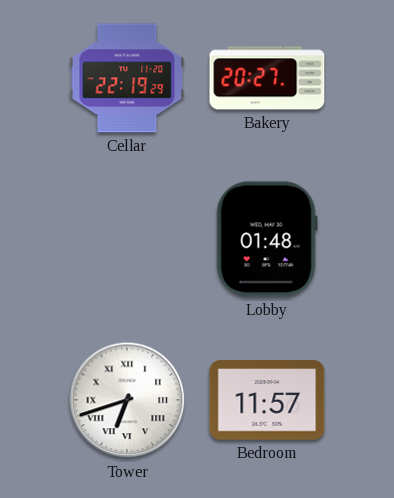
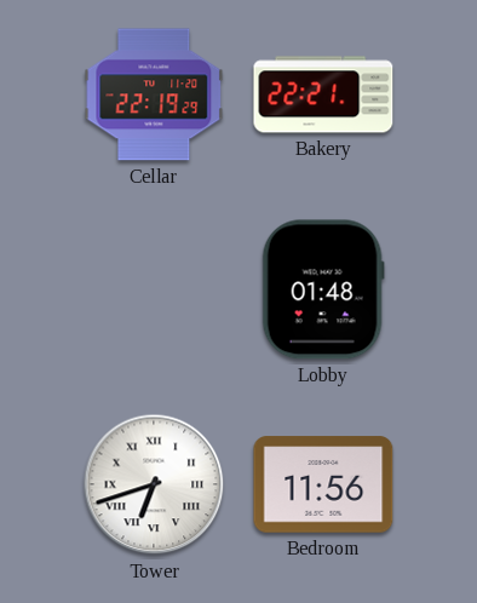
Bakery: 20:27 -> 22:21
Bedroom: 11:57 -> 11:56
